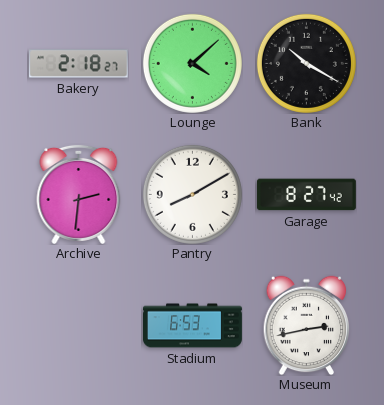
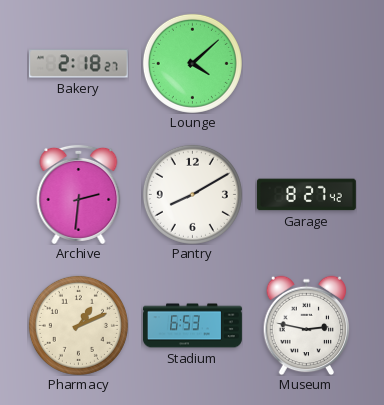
Bank: 10:20 -> none
Pharmacy: none -> 1:11
Museum: 2:43 -> 2:47
